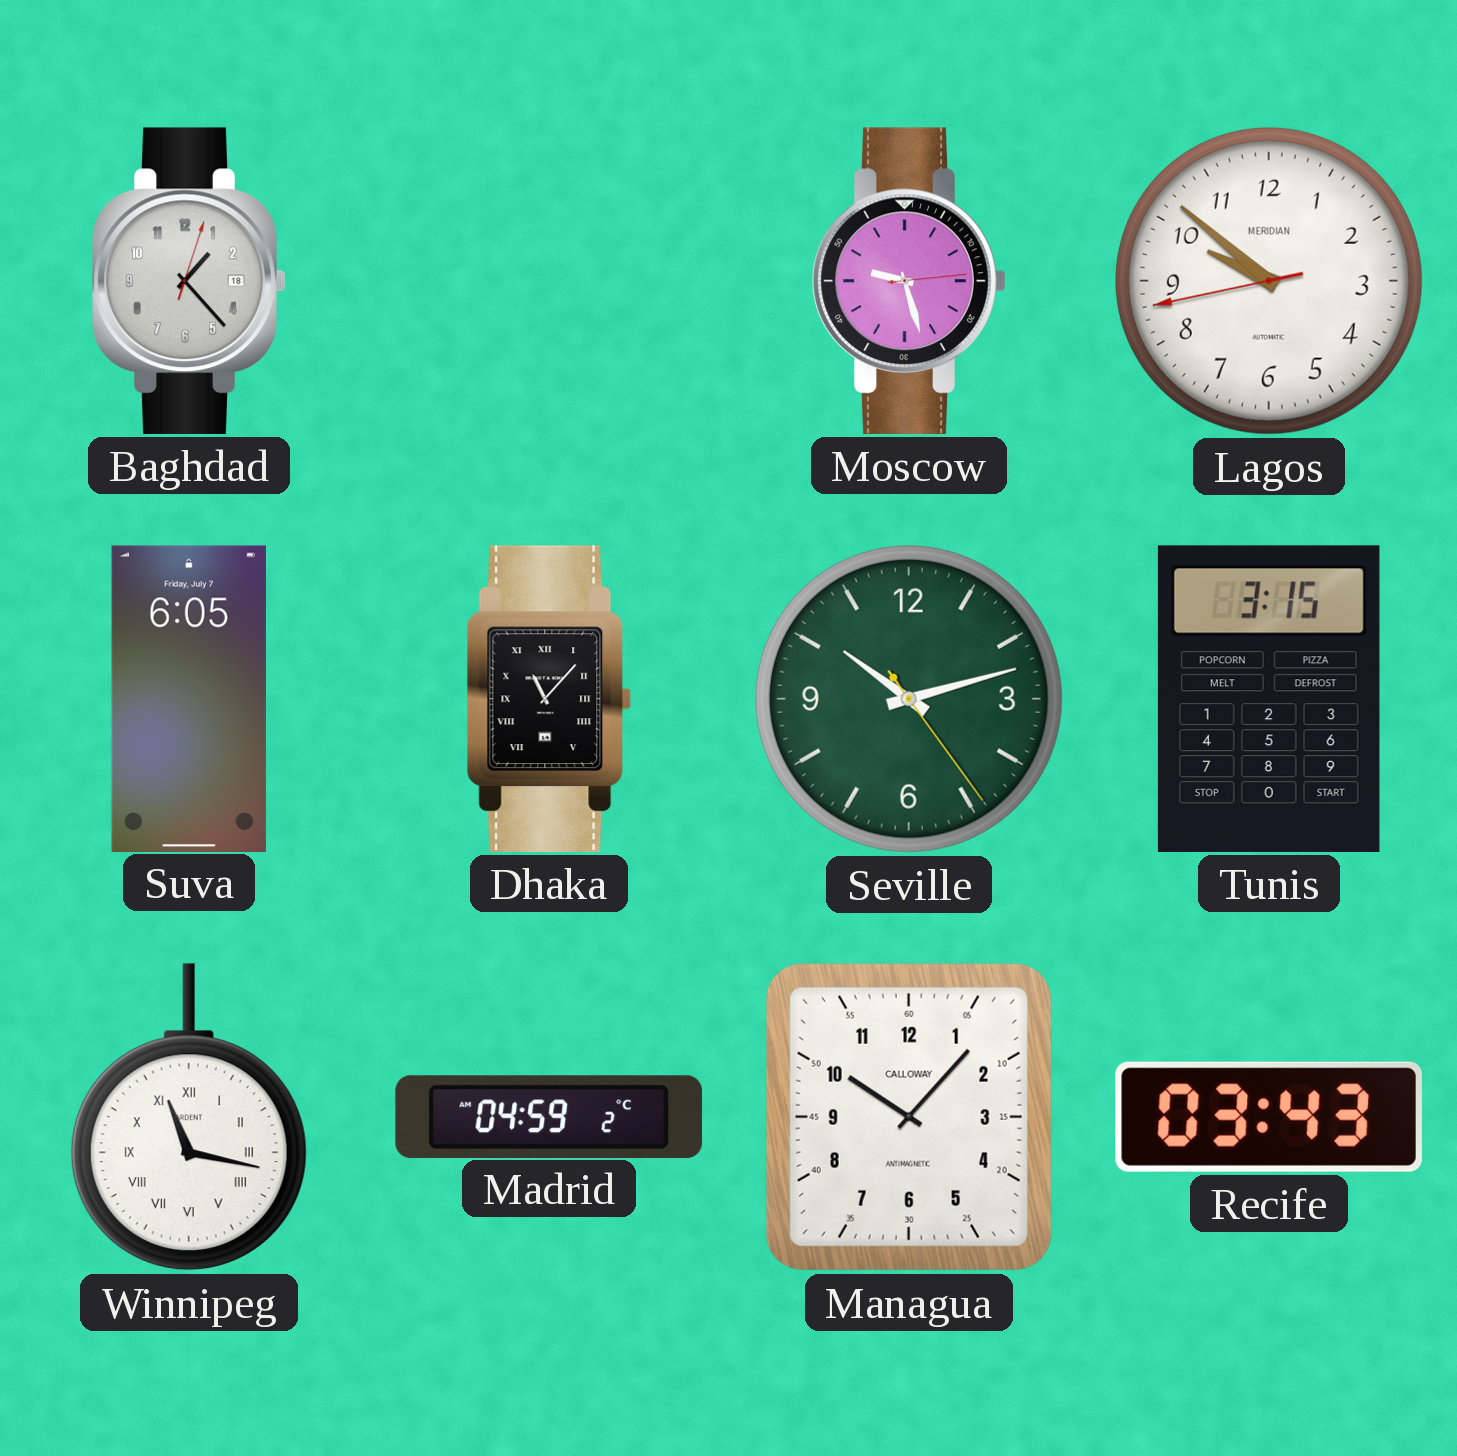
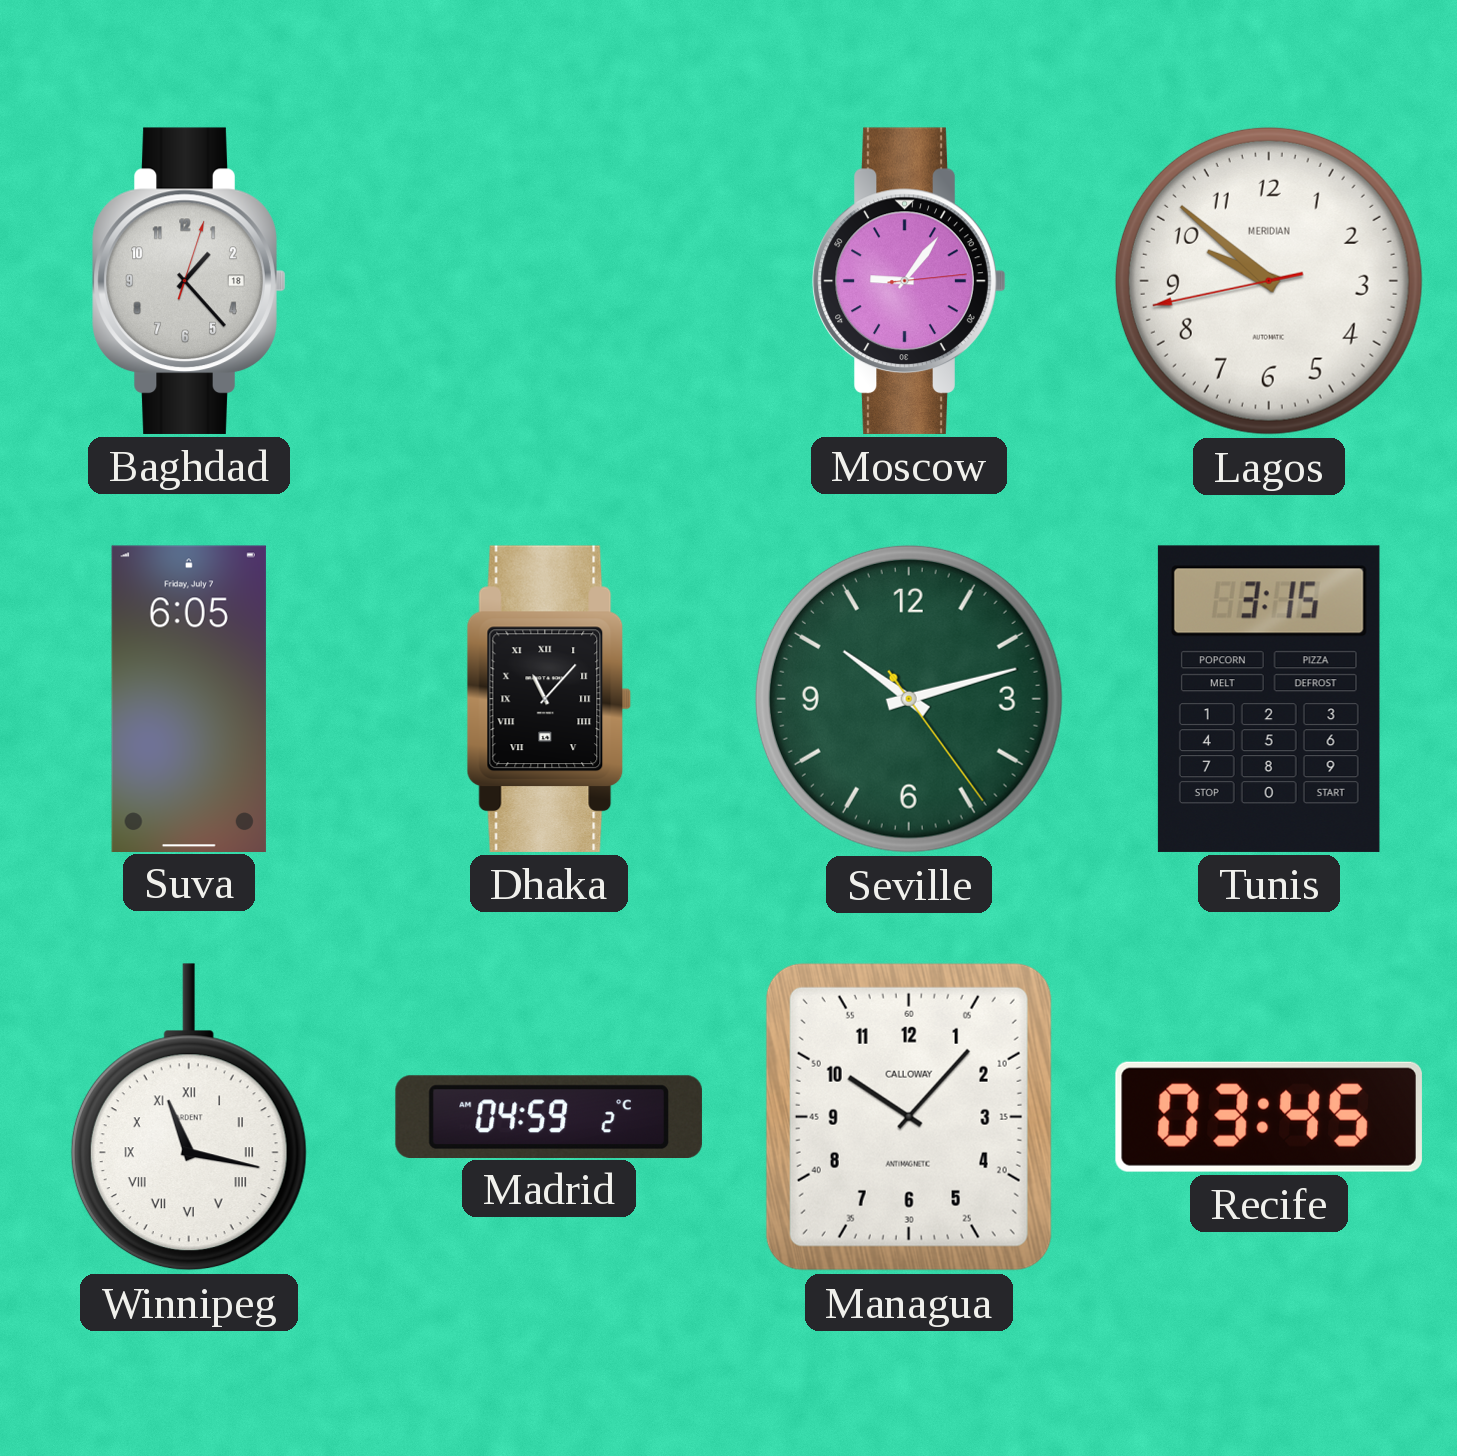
Moscow: 9:27 -> 9:06
Recife: 03:43 -> 03:45
